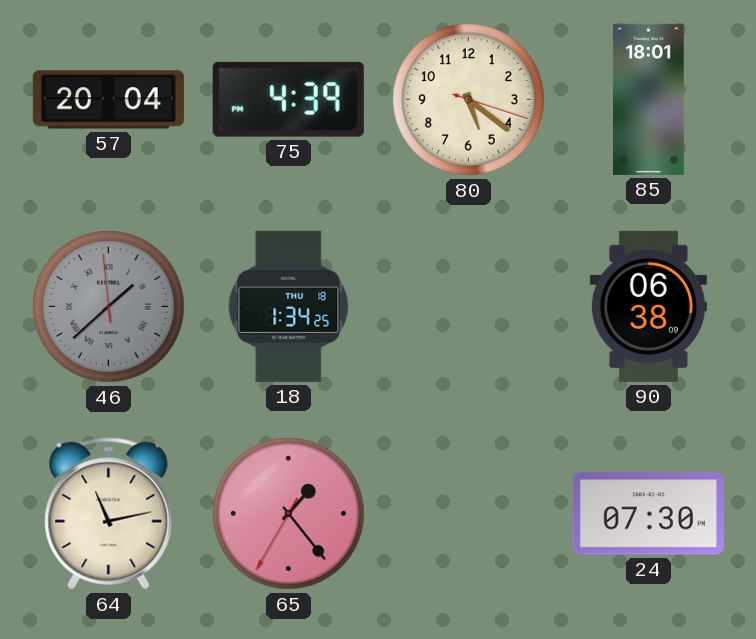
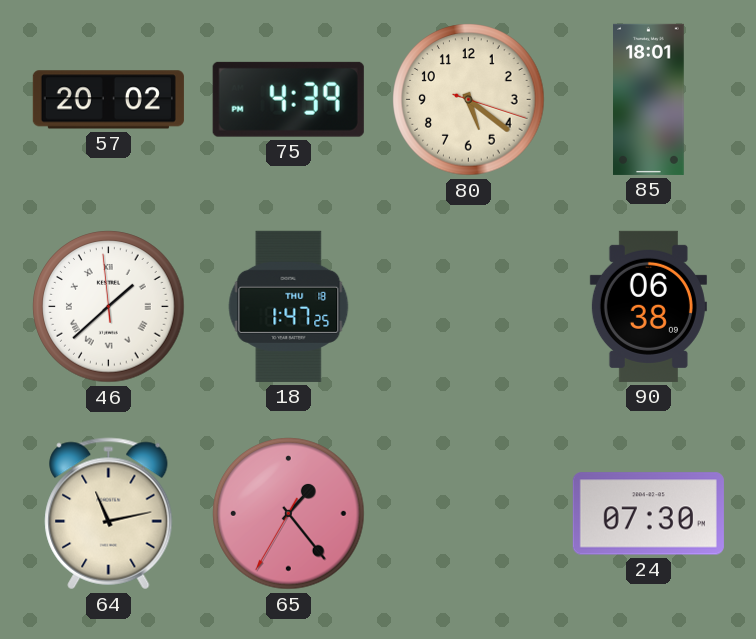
57: 20:04 -> 20:02
46 dial: grey -> white
18: 1:34 -> 1:47
